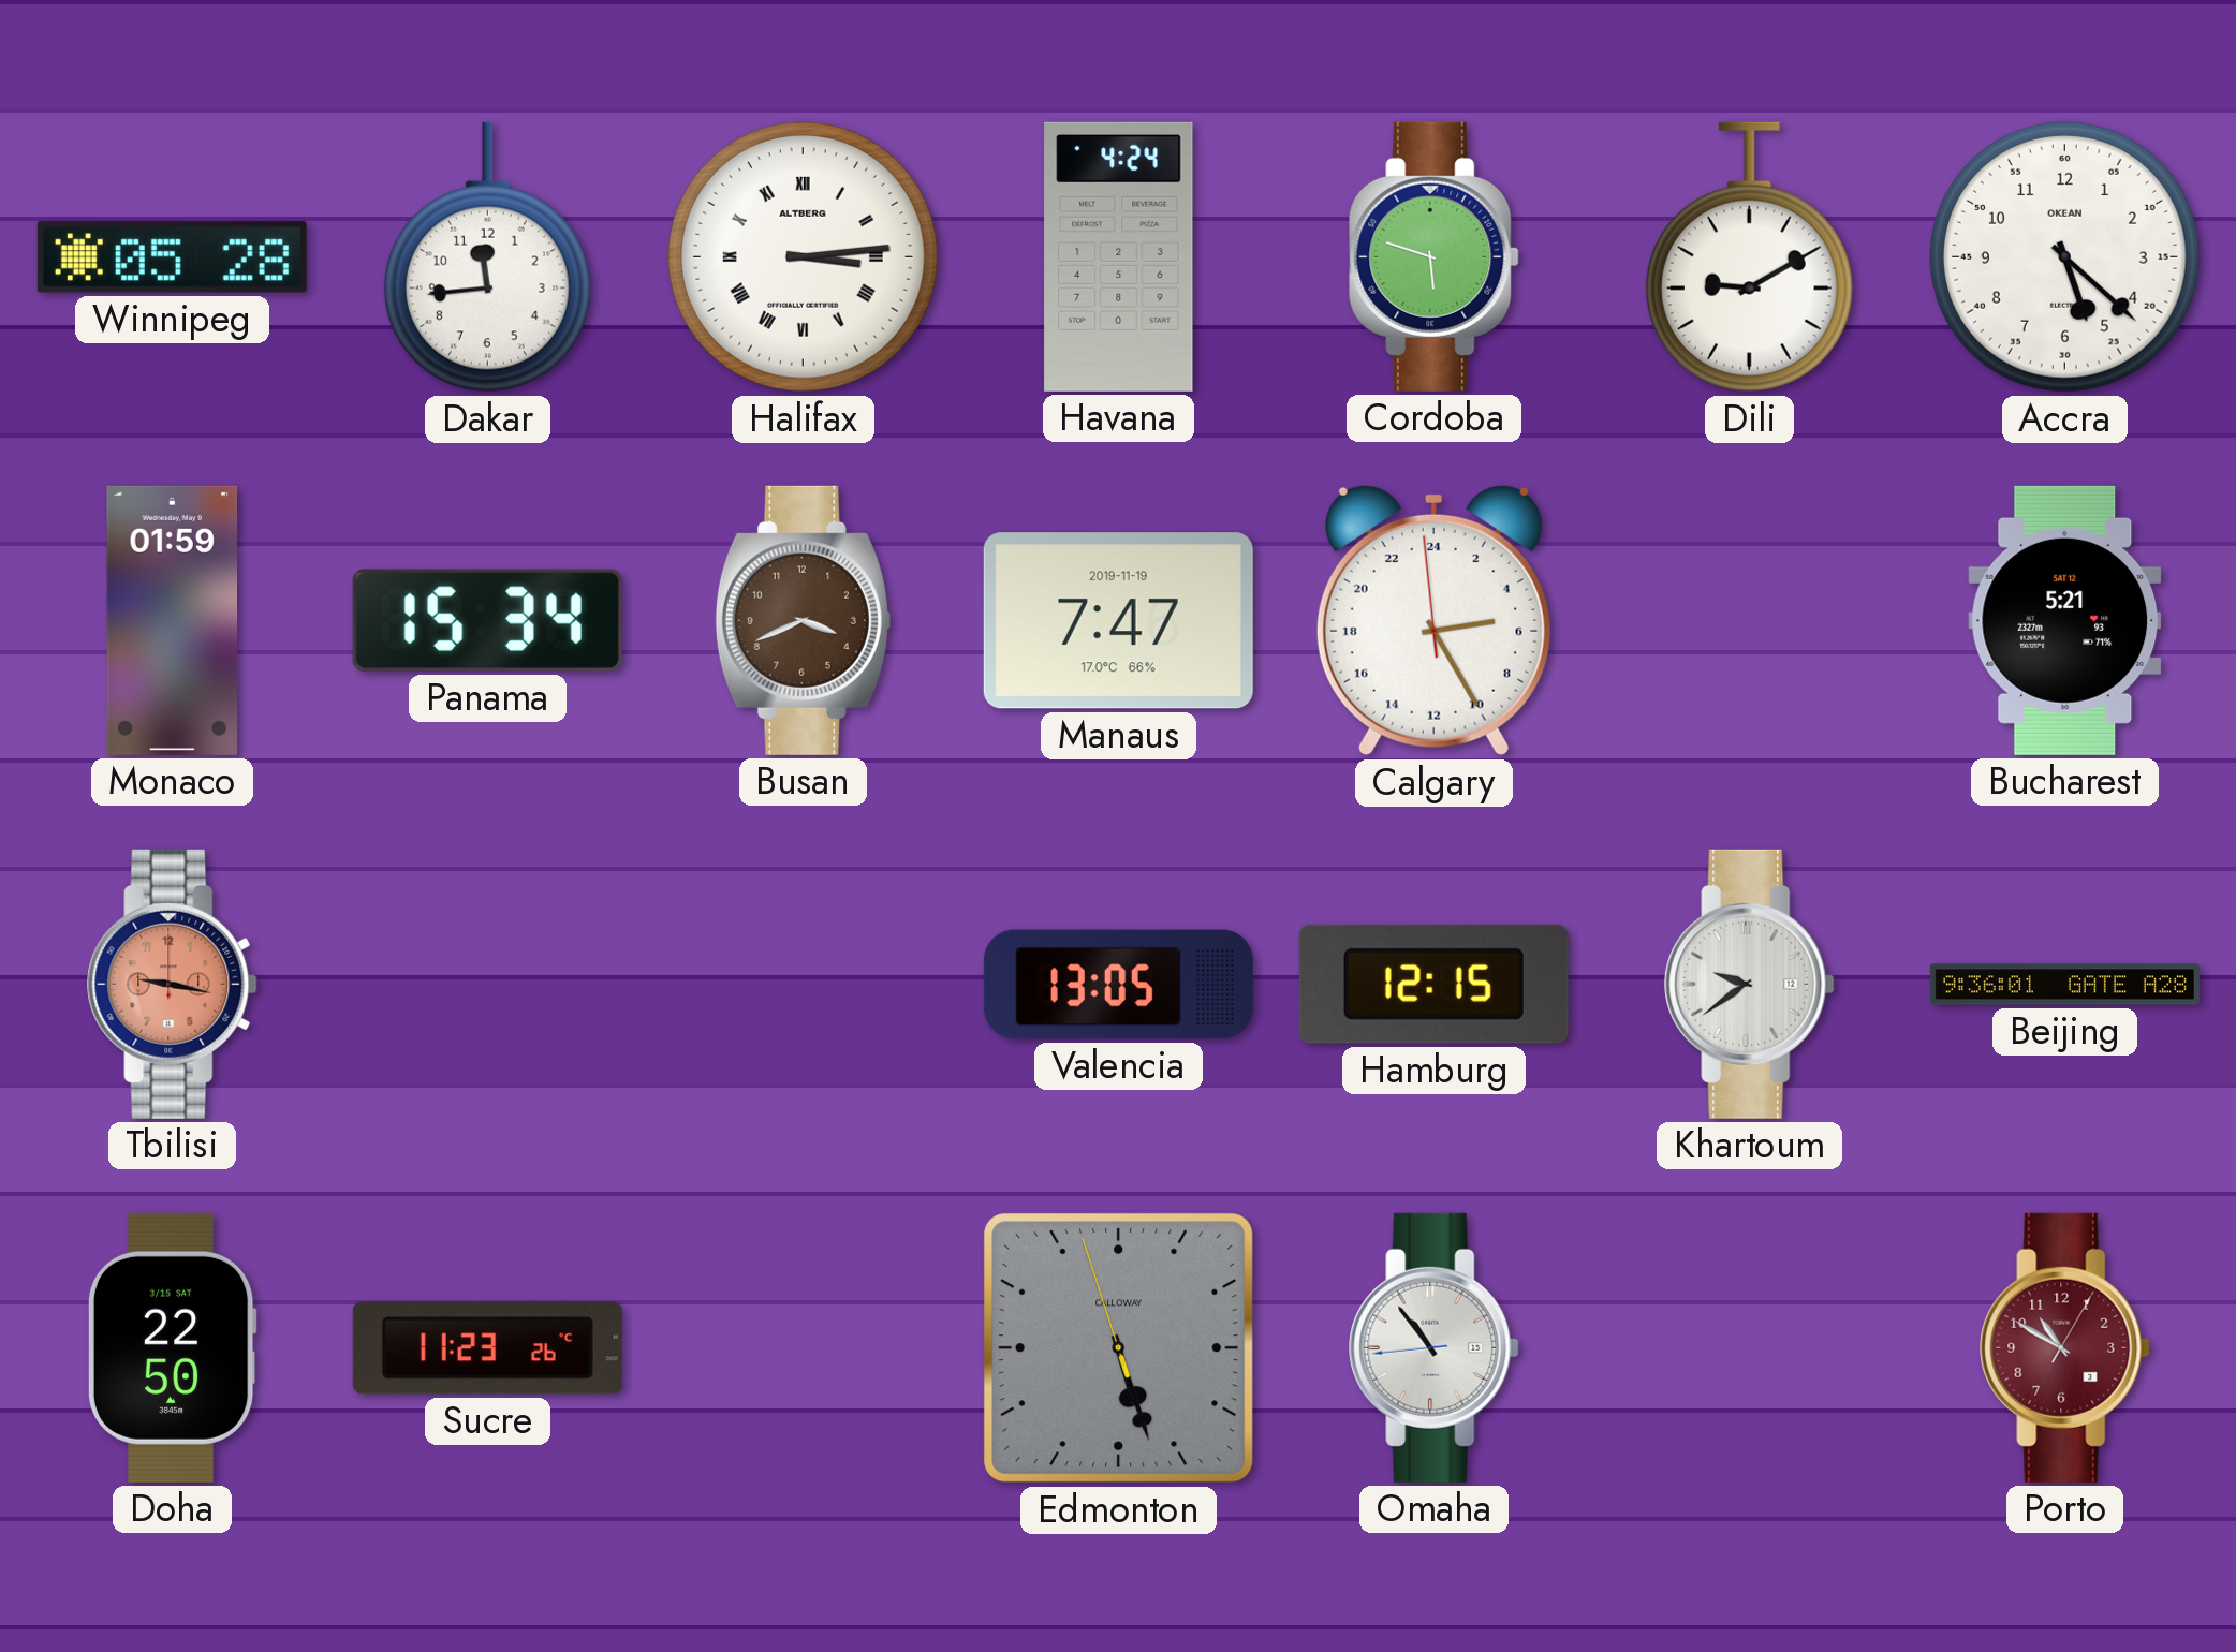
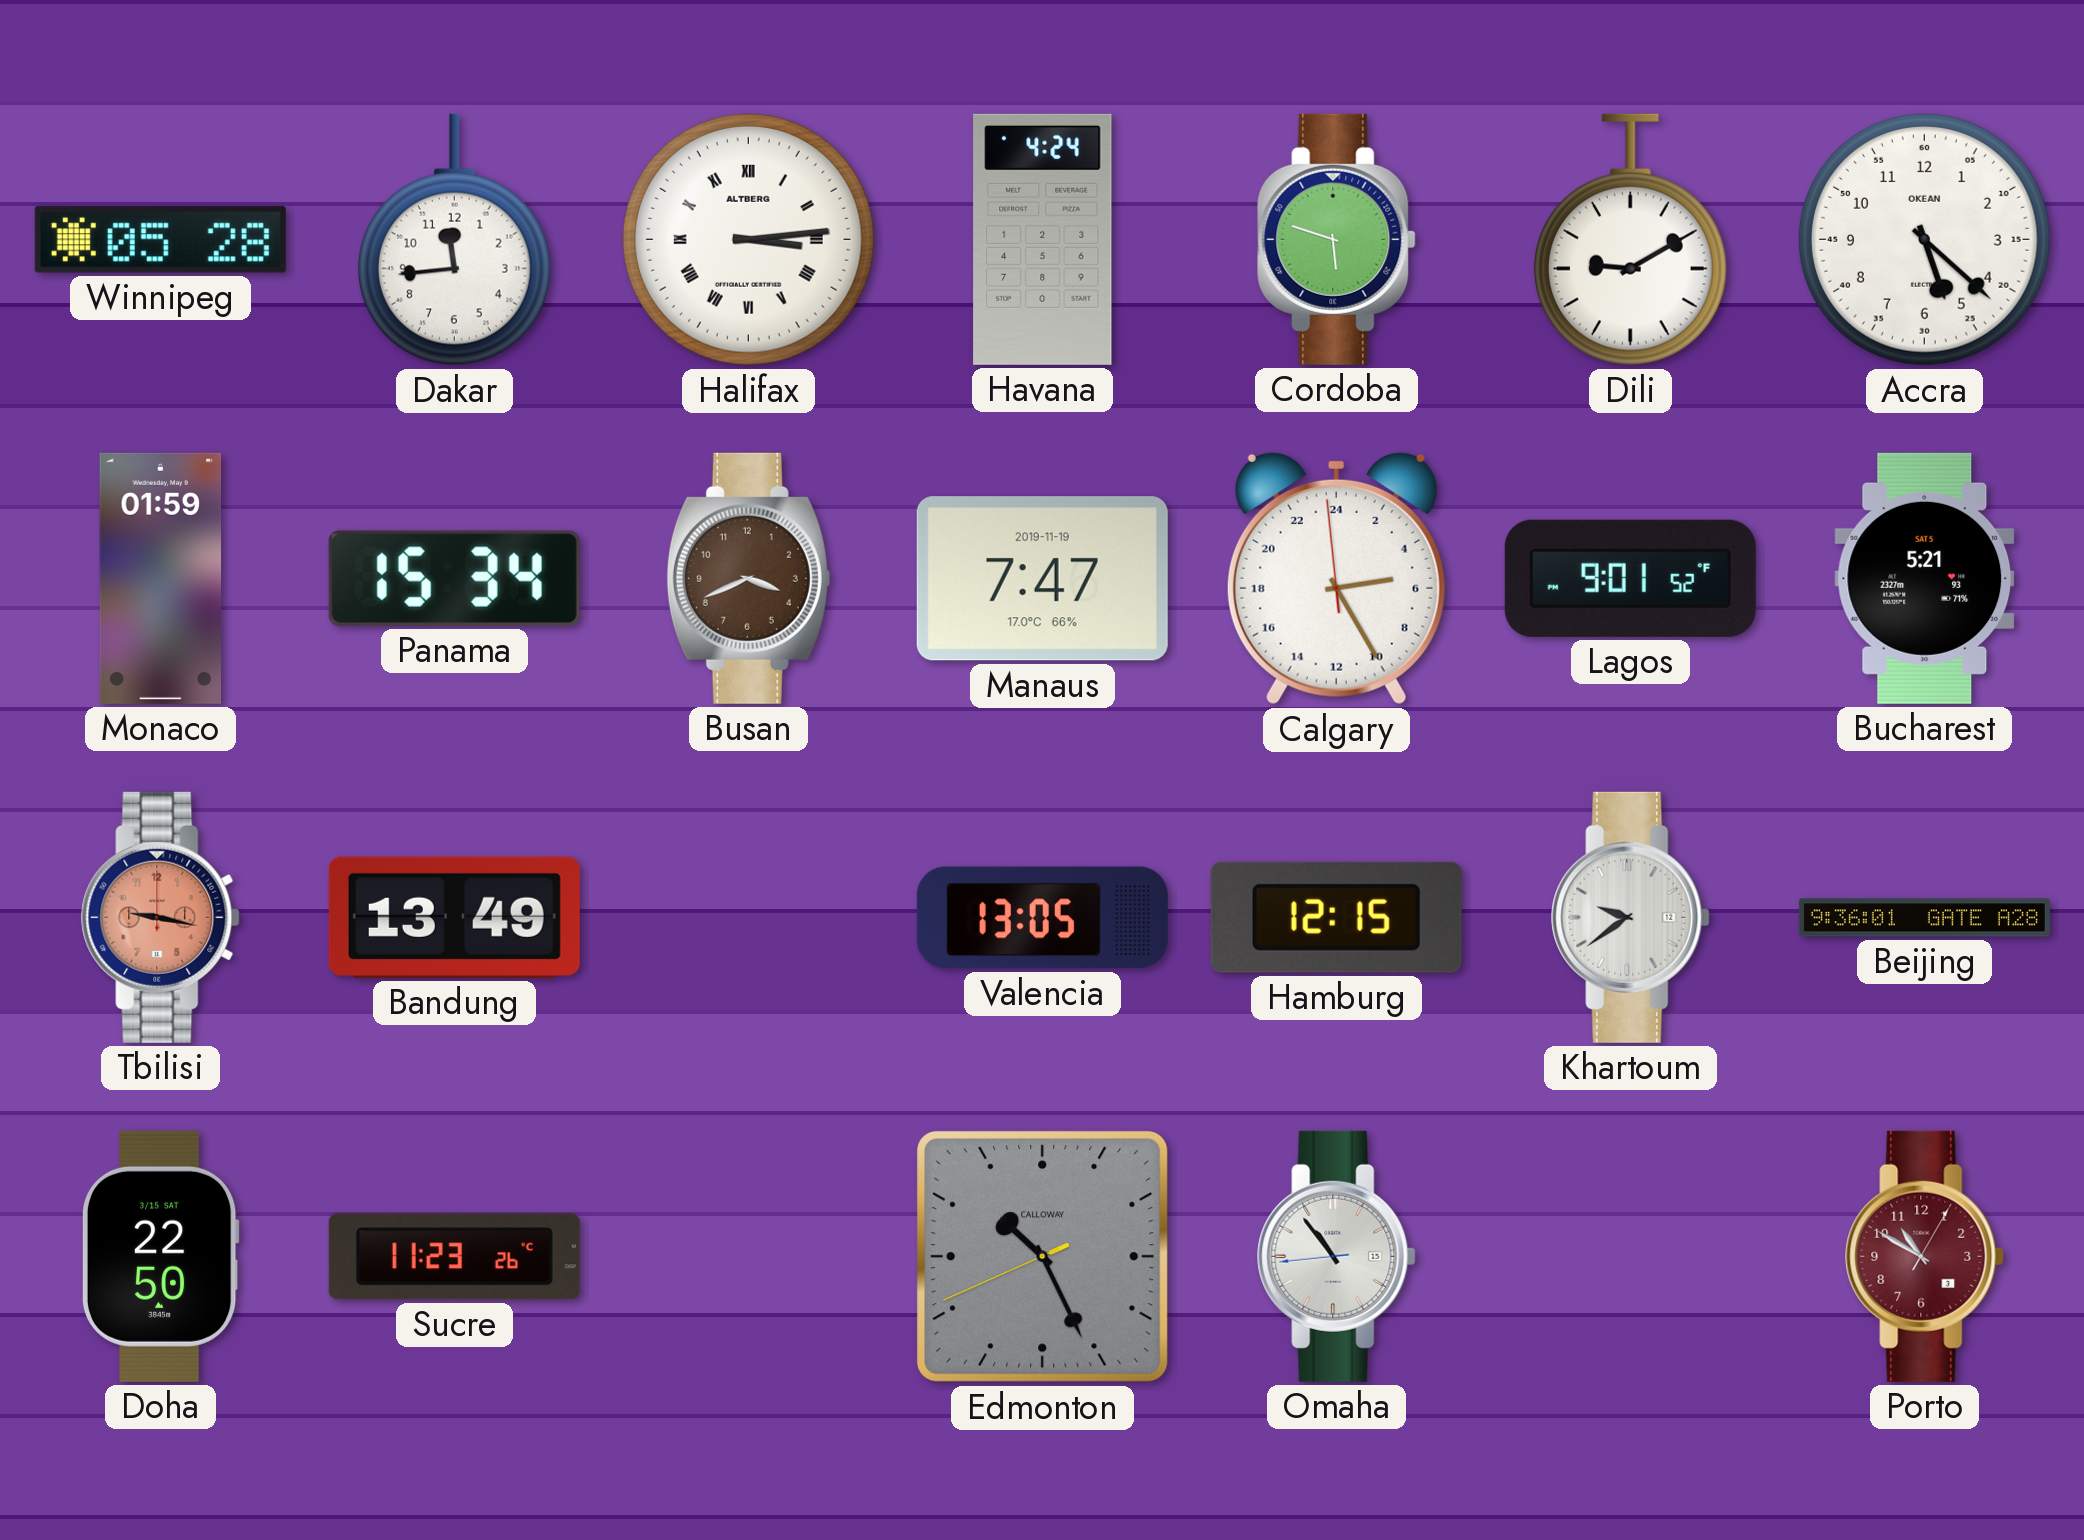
Lagos: none -> 9:01
Bucharest date: SAT 12 -> SAT 5
Bandung: none -> 13:49
Edmonton: 5:26 -> 10:25
